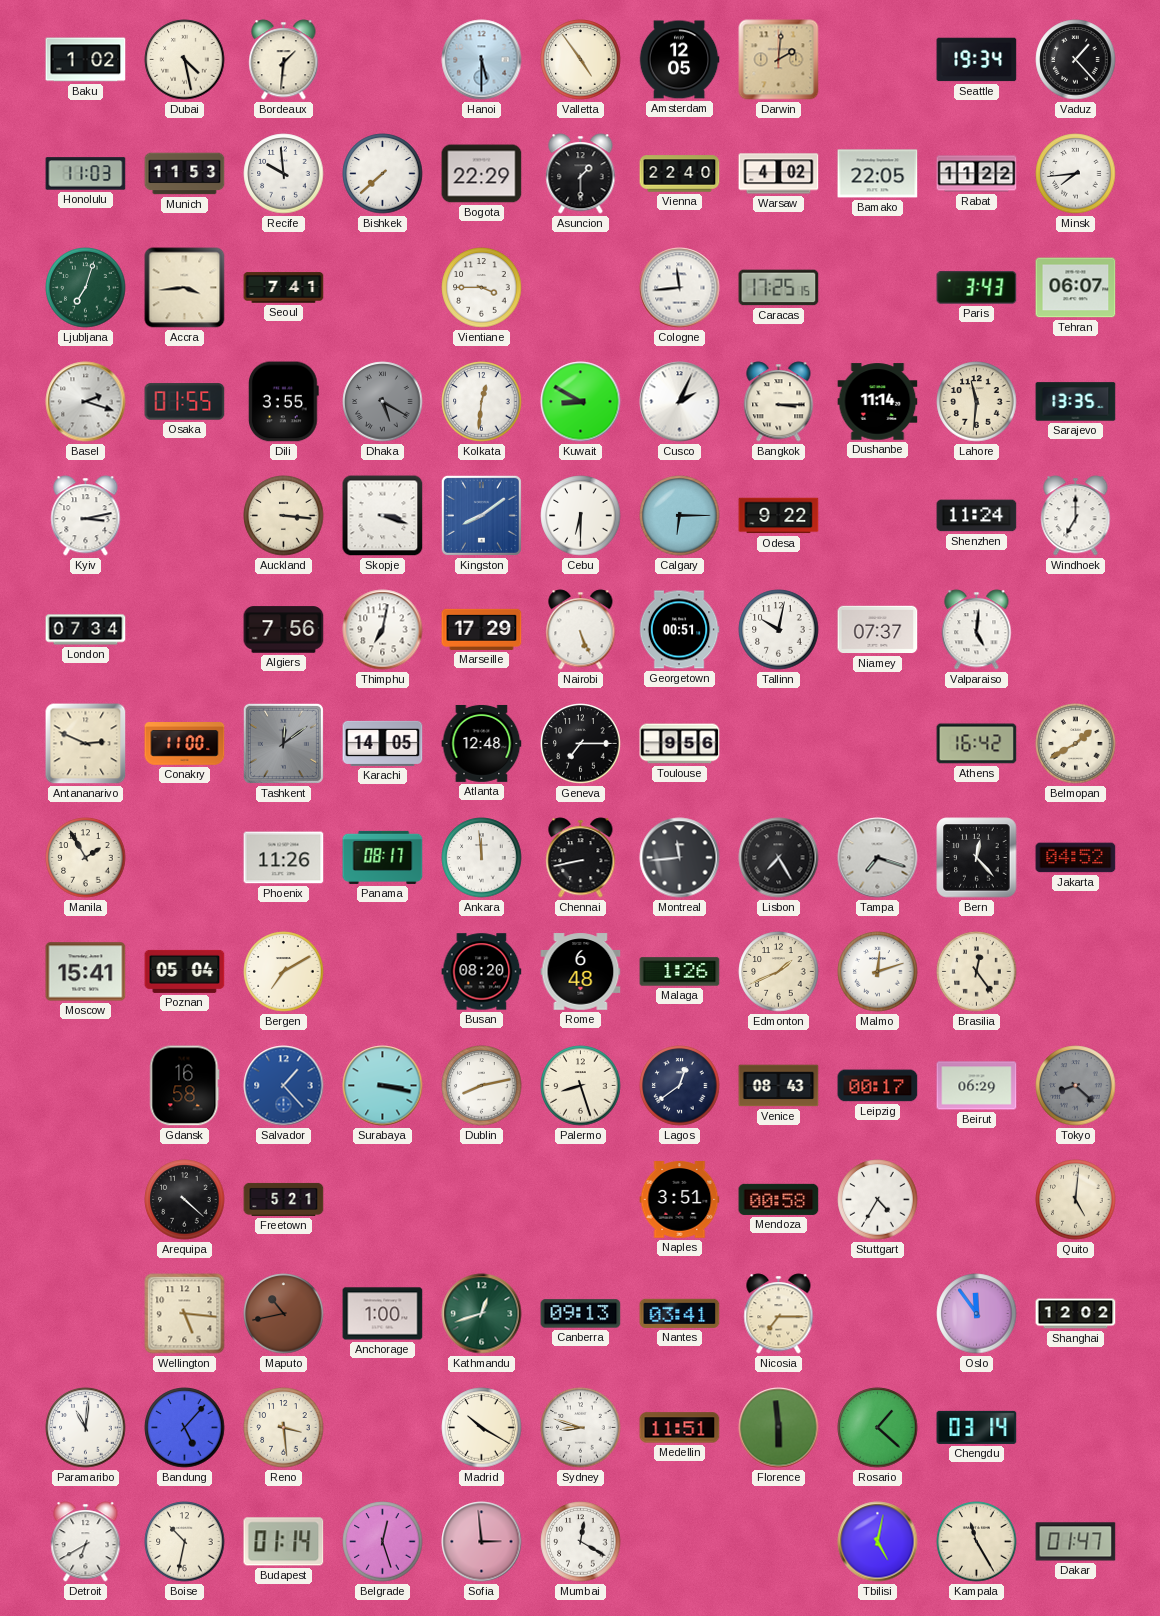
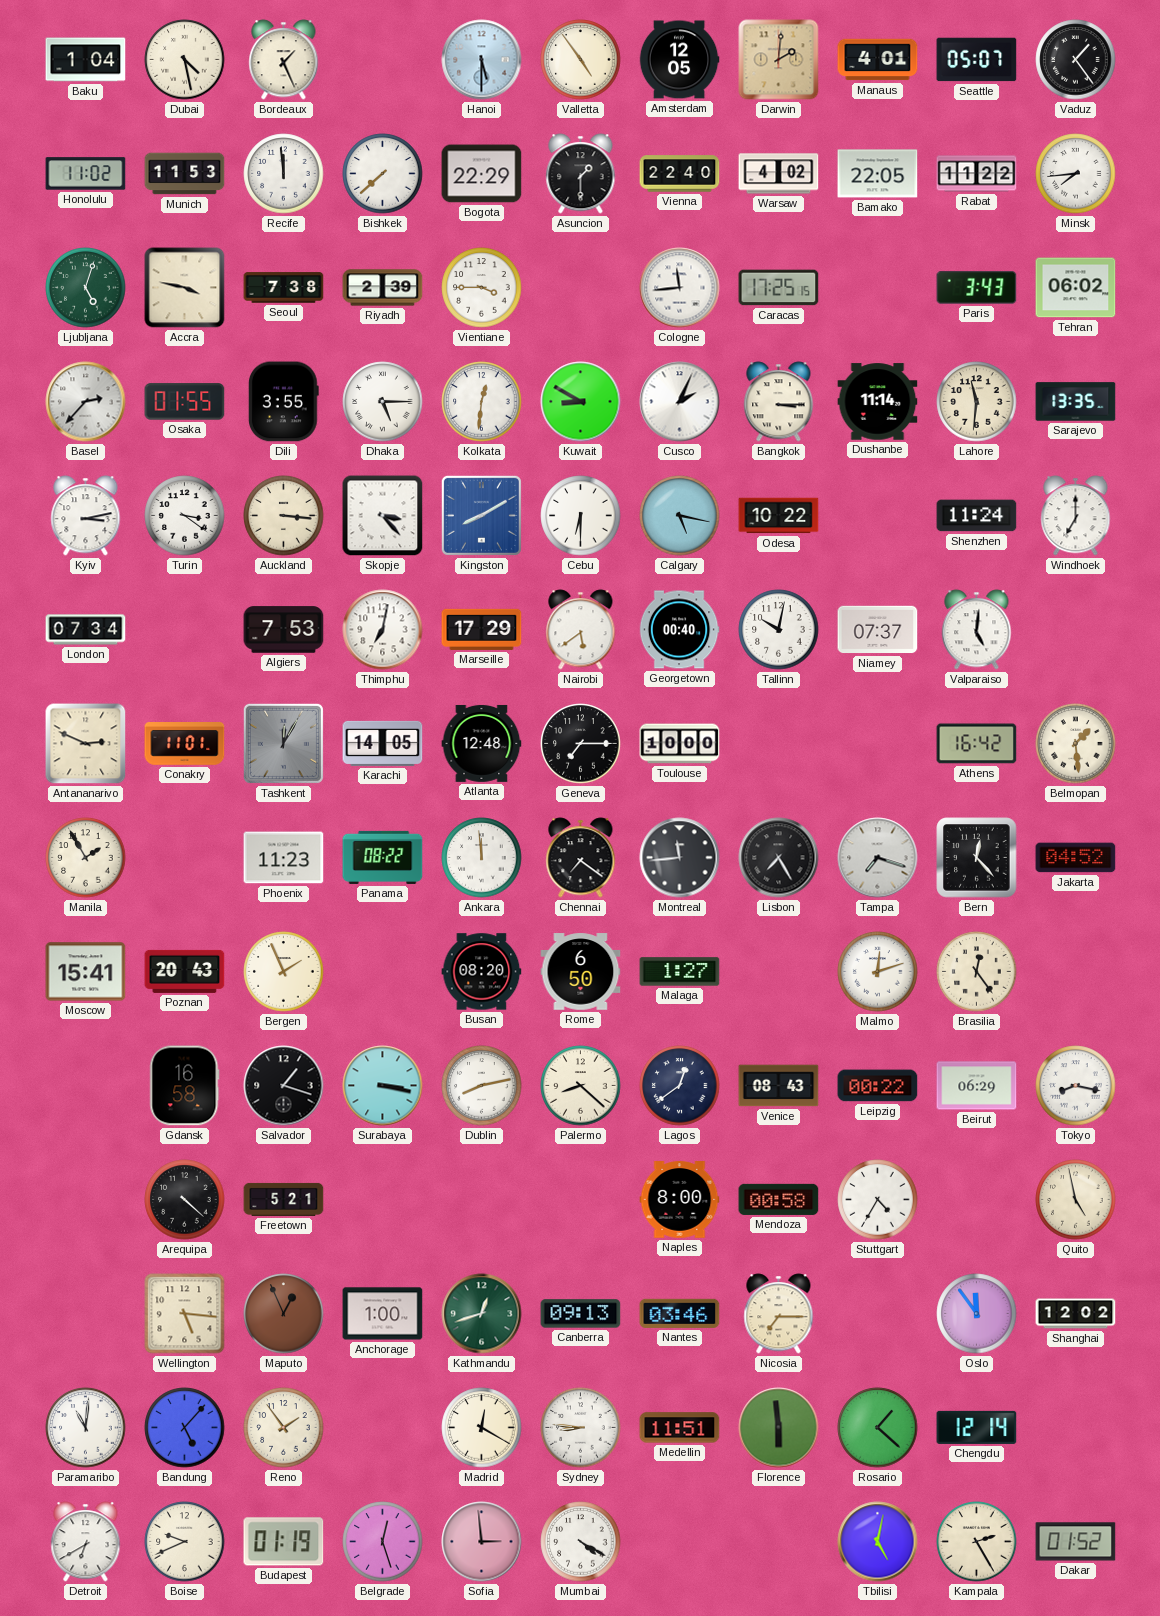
Baku: 1:02 -> 1:04
Bordeaux: 1:31 -> 1:26
Manaus: none -> 4:01
Seattle: 19:34 -> 05:07
Vaduz: 1:23 -> 1:24
Honolulu: 11:03 -> 11:02
Recife: 9:59 -> 11:59
Ljubljana: 7:03 -> 5:03
Accra: 3:44 -> 3:47
Seoul: 7:41 -> 7:38
Riyadh: none -> 2:39
Tehran: 06:07 -> 06:02
Basel: 2:18 -> 2:37
Dhaka: 5:20 -> 5:15
Dhaka dial: grey -> white
Turin: none -> 3:21
Skopje: 3:18 -> 3:23
Kingston: 8:09 -> 8:10
Calgary: 6:15 -> 5:17
Odesa: 9:22 -> 10:22
Algiers: 7:56 -> 7:53
Nairobi: 5:26 -> 5:39
Georgetown: 00:51 -> 00:40
Conakry: 11:00 -> 11:01
Tashkent: 12:09 -> 12:05
Toulouse: 9:56 -> 10:00
Belmopan: 1:40 -> 1:29
Phoenix: 11:26 -> 11:23
Panama: 08:17 -> 08:22
Chennai: 8:43 -> 7:21
Poznan: 05:04 -> 20:43
Bergen: 7:10 -> 1:56
Rome: 6:48 -> 6:50
Malaga: 1:26 -> 1:27
Edmonton: 1:41 -> none
Salvador: 1:23 -> 1:18
Salvador dial: blue -> black
Palermo: 8:27 -> 8:22
Leipzig: 00:17 -> 00:22
Tokyo: 8:22 -> 8:17
Tokyo dial: grey -> white
Naples: 3:51 -> 8:00
Quito: 5:01 -> 4:58
Maputo: 10:43 -> 12:56
Nantes: 03:41 -> 03:46
Reno: 3:29 -> 1:54
Madrid: 10:20 -> 12:20
Sydney: 8:48 -> 8:46
Chengdu: 03:14 -> 12:14
Boise: 10:32 -> 9:41
Budapest: 01:14 -> 01:19
Mumbai: 12:20 -> 4:20
Kampala: 11:25 -> 2:25
Dakar: 01:47 -> 01:52
